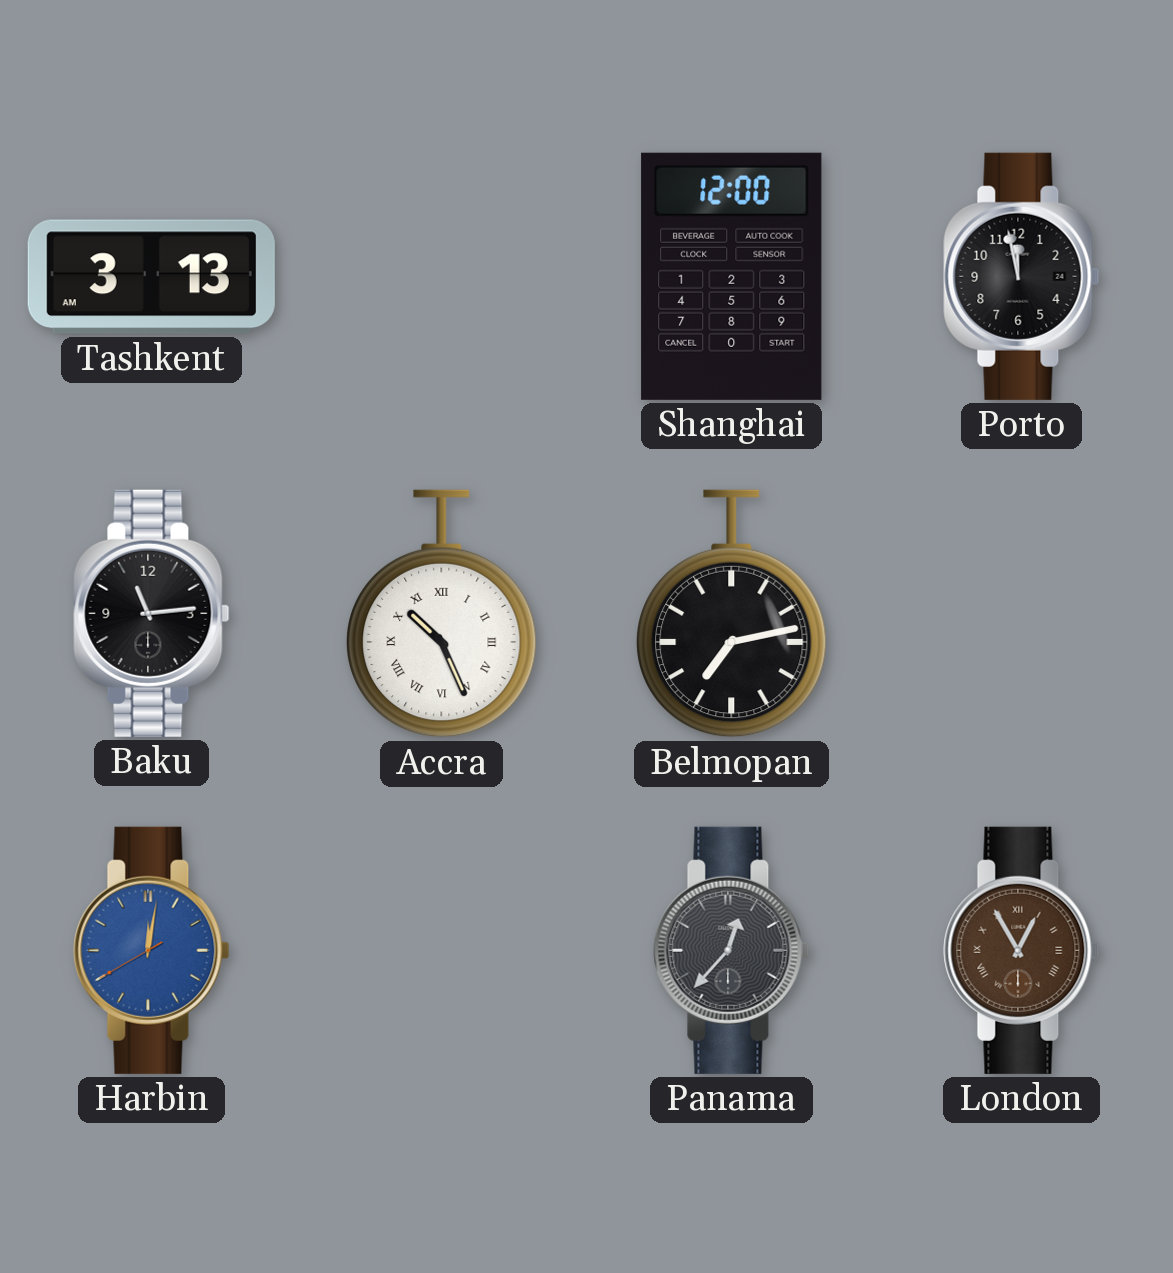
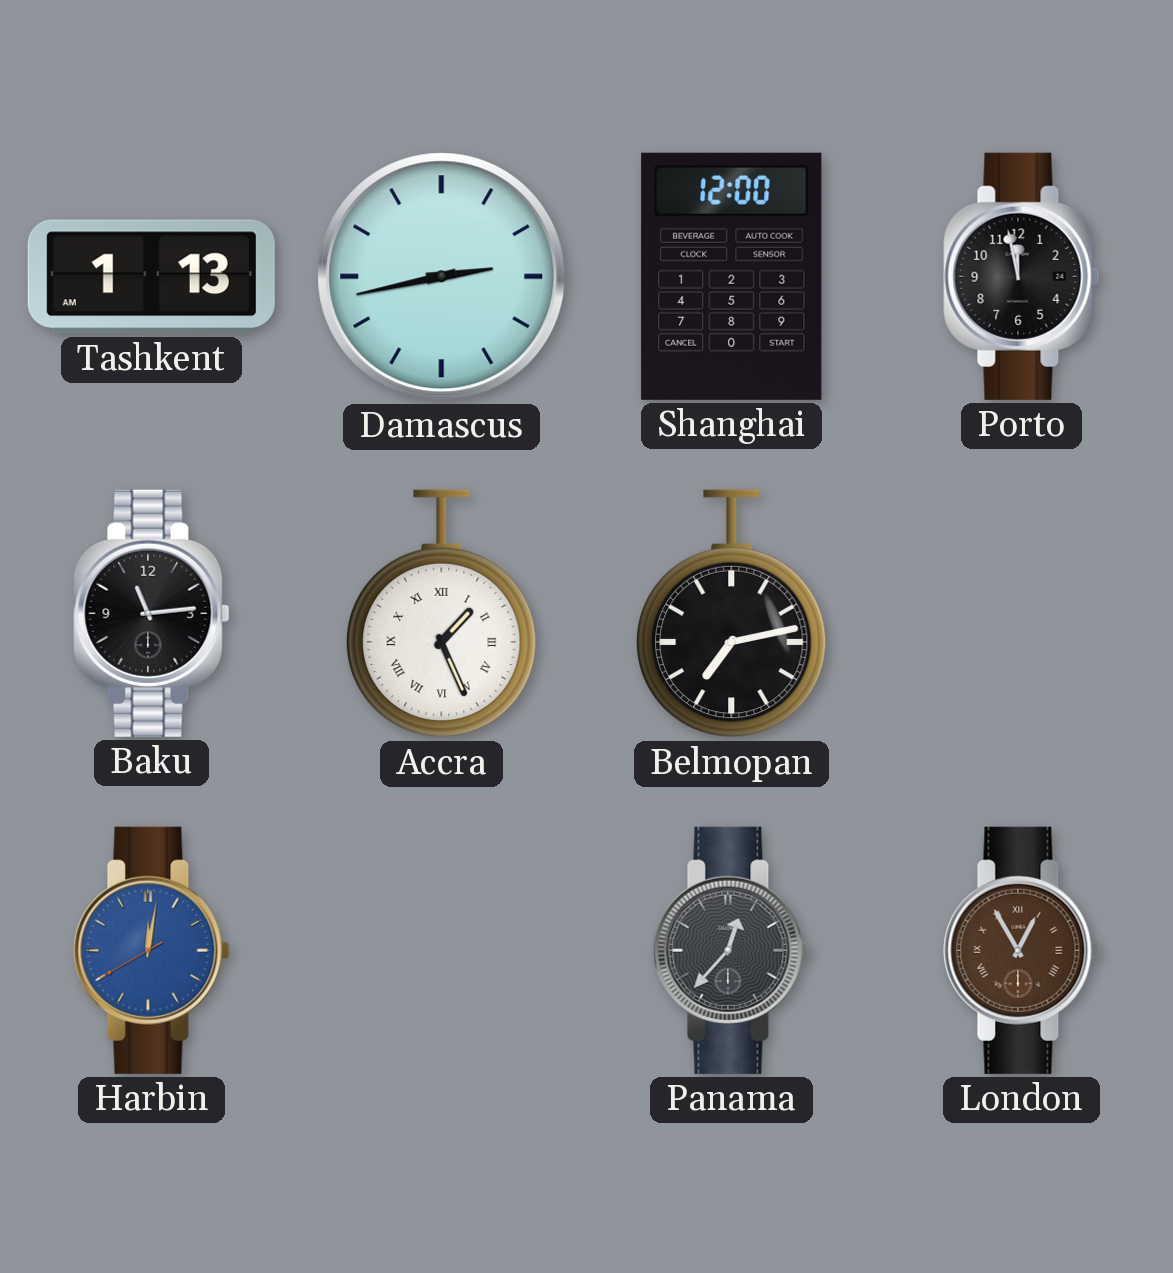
Tashkent: 3:13 -> 1:13
Damascus: none -> 2:43
Accra: 10:26 -> 1:26
